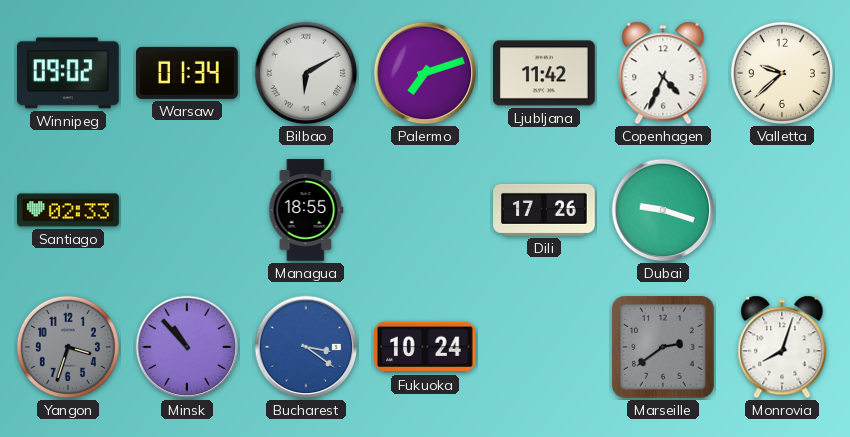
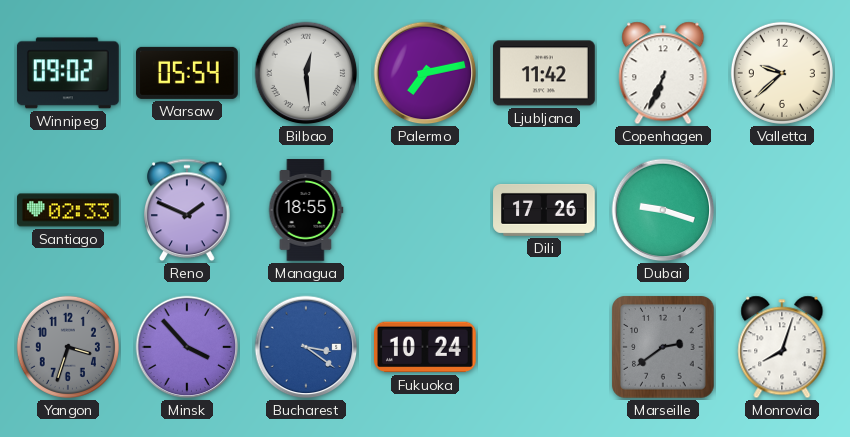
Warsaw: 01:34 -> 05:54
Bilbao: 6:10 -> 12:29
Palermo: 7:12 -> 7:13
Copenhagen: 4:34 -> 6:34
Reno: none -> 1:49
Minsk: 10:53 -> 3:53
